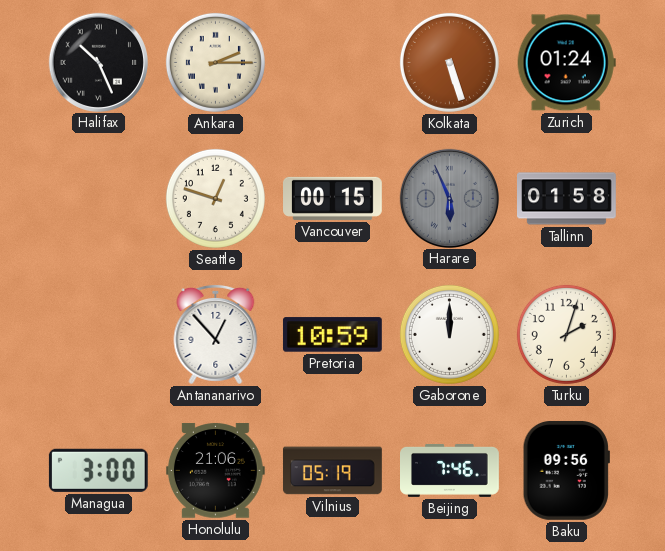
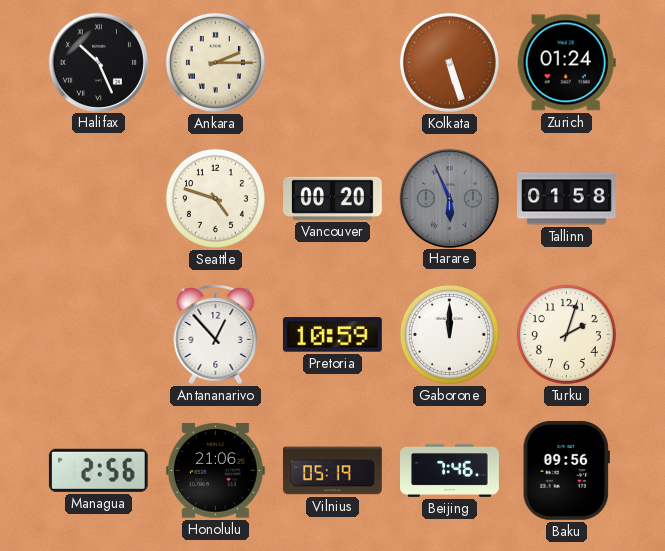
Seattle: 12:48 -> 4:48
Vancouver: 00:15 -> 00:20
Managua: 3:00 -> 2:56
